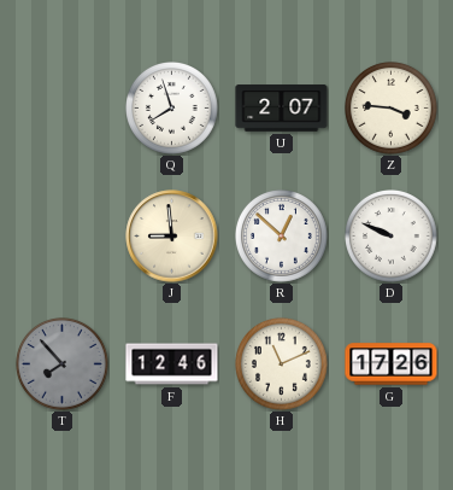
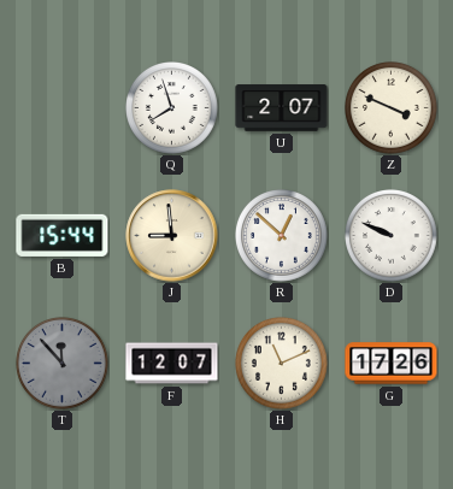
Z: 3:46 -> 3:49
B: none -> 15:44
T: 7:53 -> 11:53
F: 12:46 -> 12:07
